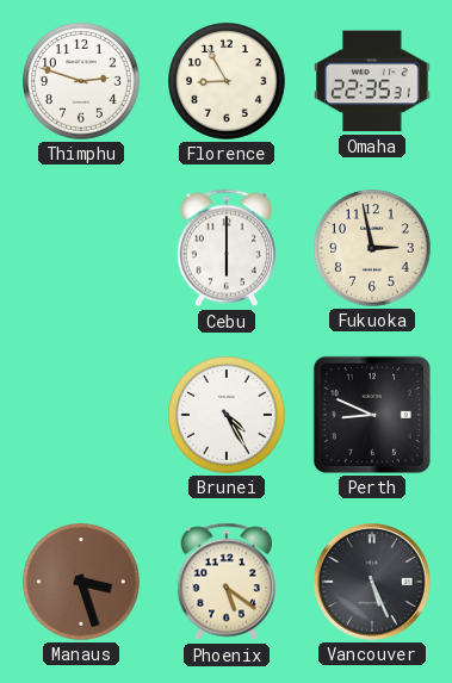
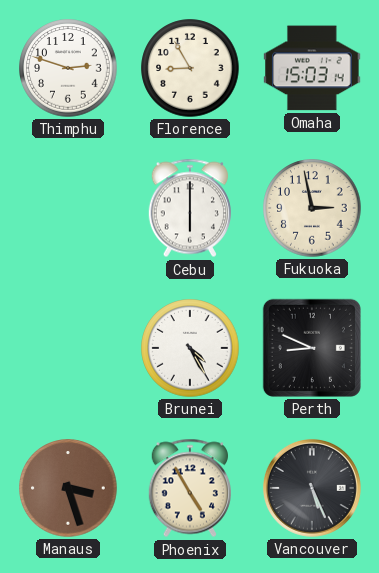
Omaha: 22:35 -> 15:03
Phoenix: 5:21 -> 4:55
